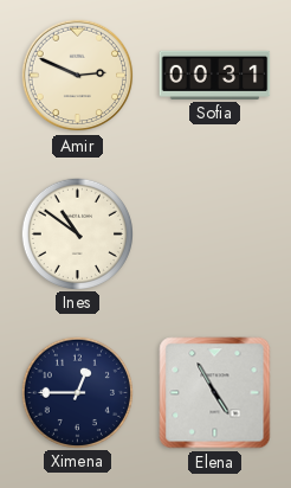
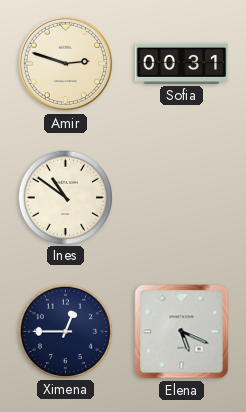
Amir: 2:49 -> 2:48
Elena: 4:55 -> 5:19
